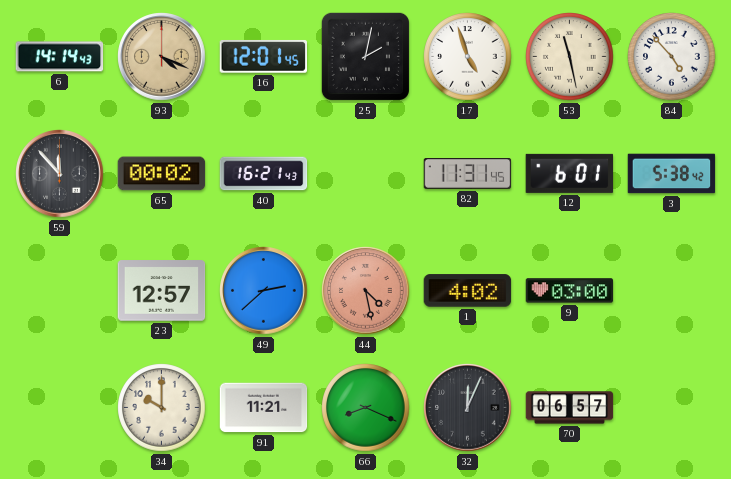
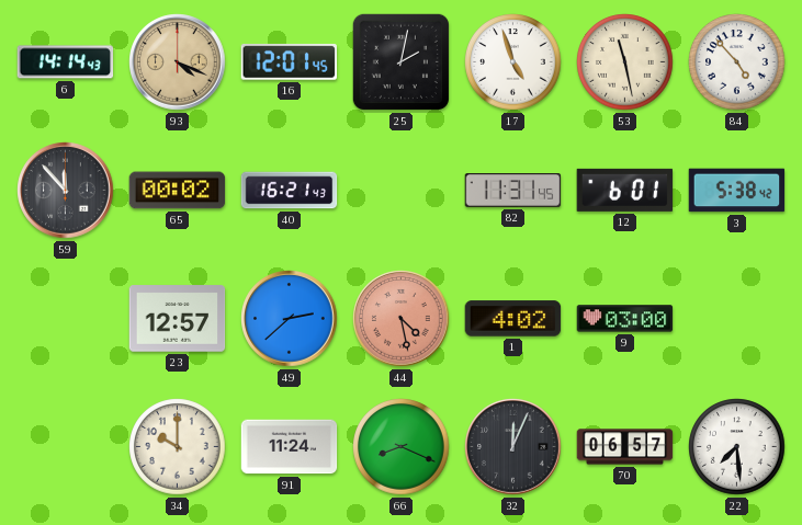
91: 11:21 -> 11:24
22: none -> 7:29
